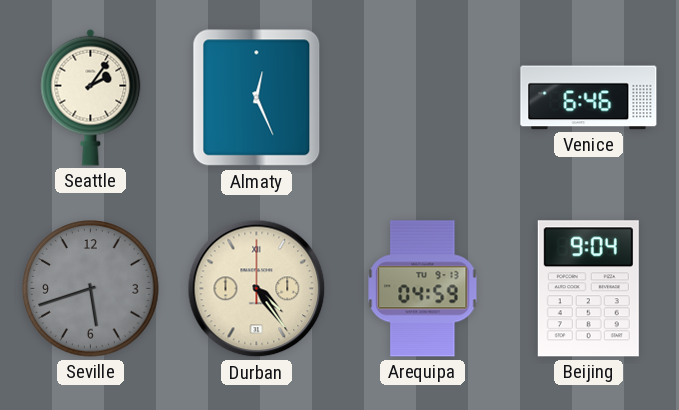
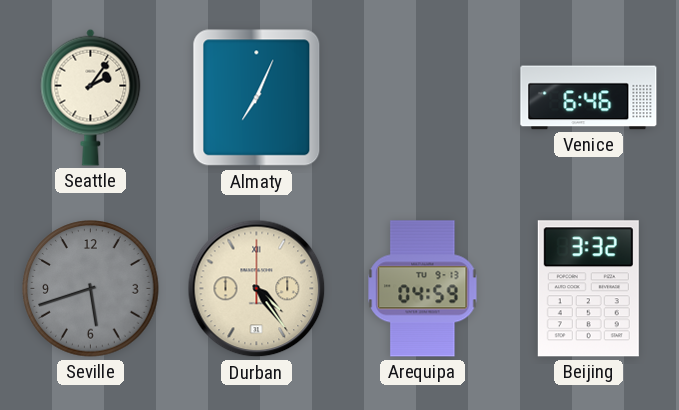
Almaty: 12:26 -> 7:04
Beijing: 9:04 -> 3:32
